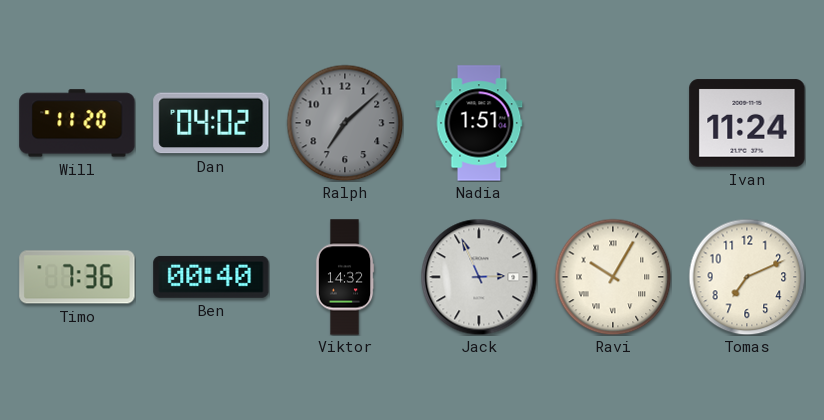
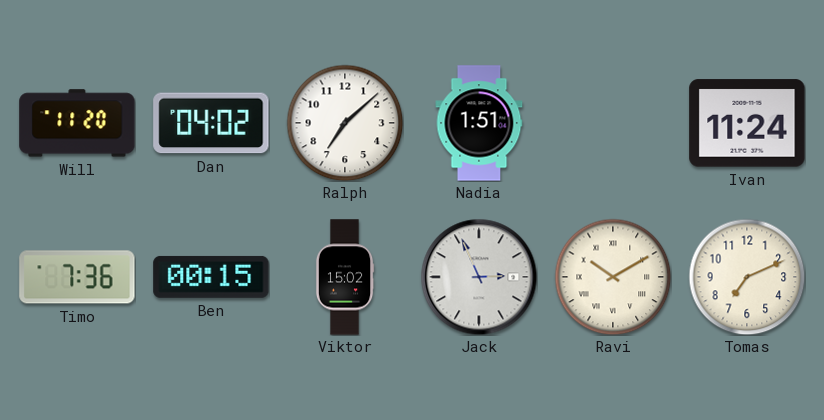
Ralph dial: grey -> white
Ben: 00:40 -> 00:15
Viktor: 14:32 -> 15:02
Ravi: 10:05 -> 10:10
